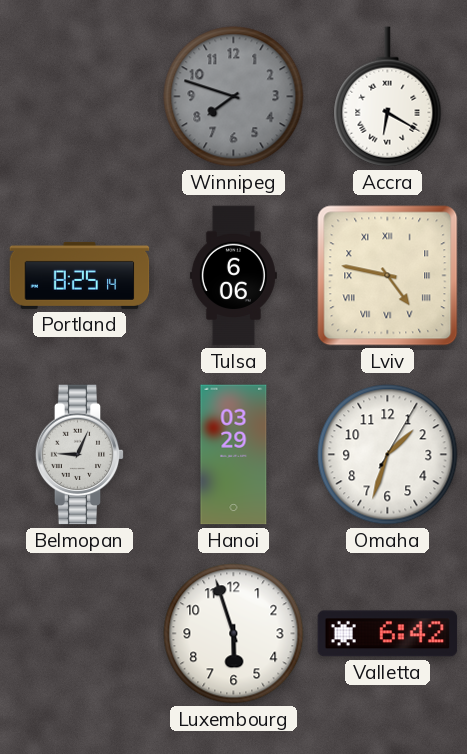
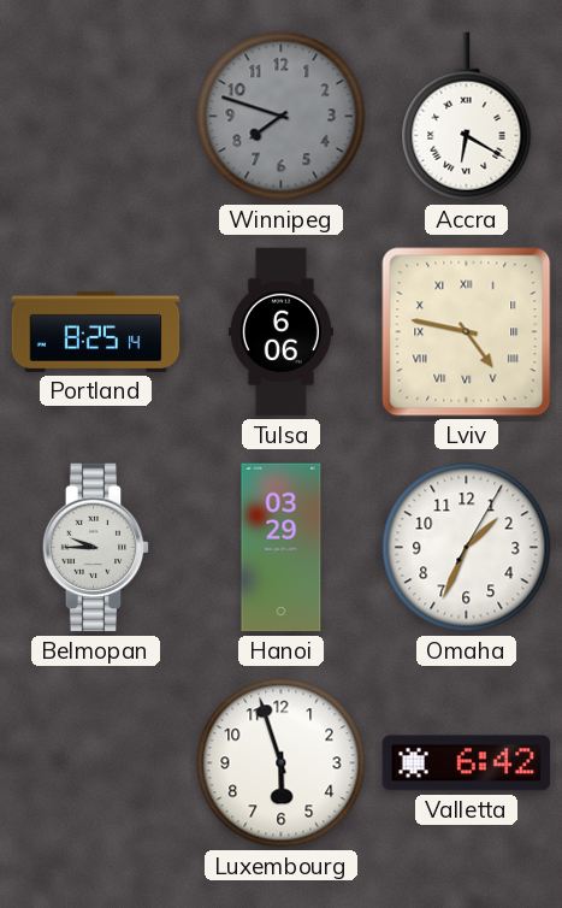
Belmopan: 9:04 -> 9:45
Omaha: 1:33 -> 1:34
